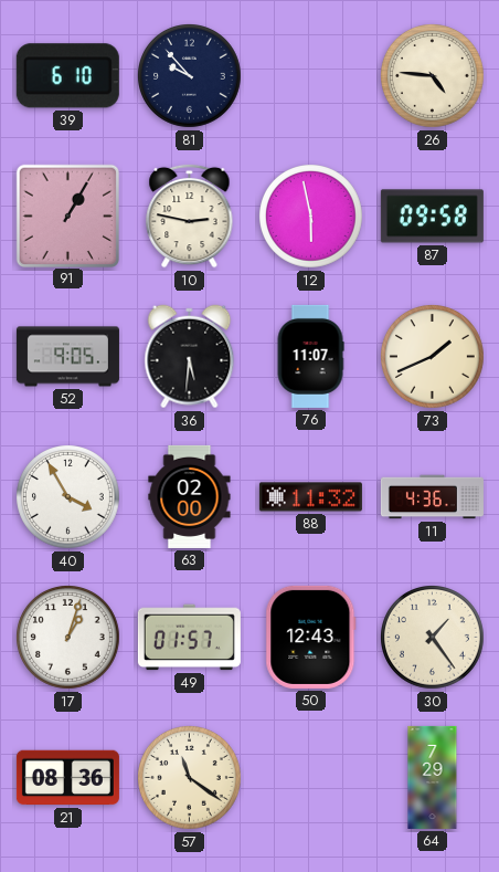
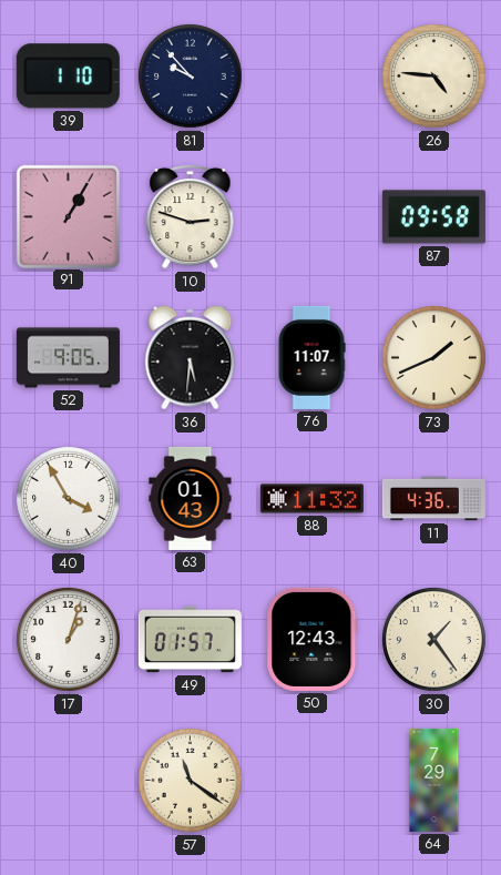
39: 6:10 -> 1:10
10: 2:47 -> 2:48
12: 5:58 -> none
63: 02:00 -> 01:43
21: 08:36 -> none
